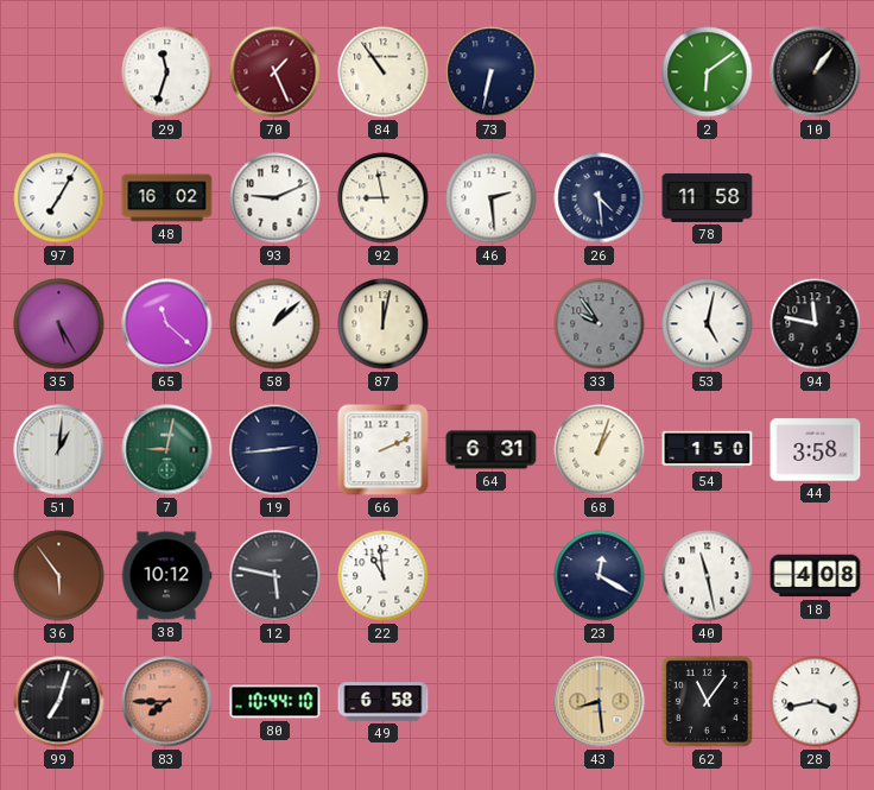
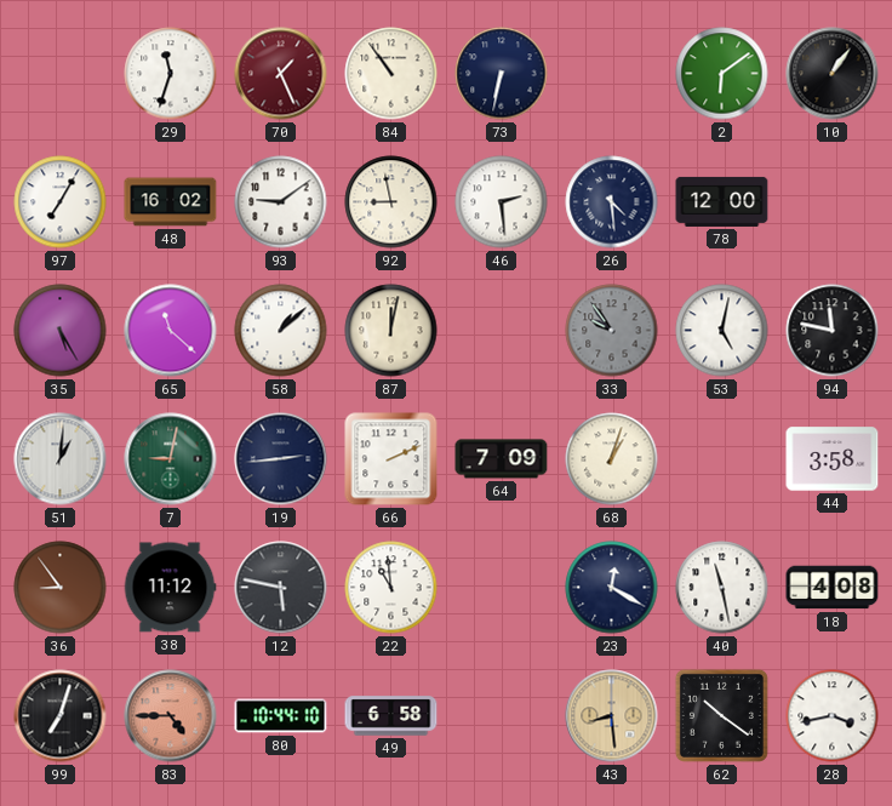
93: 9:11 -> 9:09
78: 11:58 -> 12:00
64: 6:31 -> 7:09
54: 1:50 -> none
36: 5:54 -> 8:54
38: 10:12 -> 11:12
83: 7:45 -> 4:45
62: 11:06 -> 10:21
